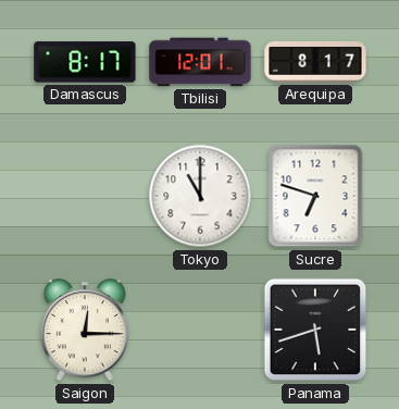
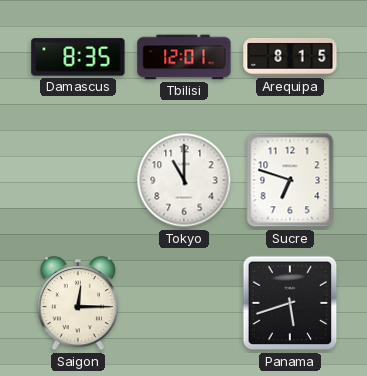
Damascus: 8:17 -> 8:35
Arequipa: 8:17 -> 8:15
